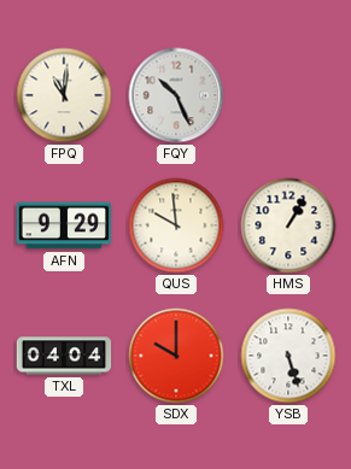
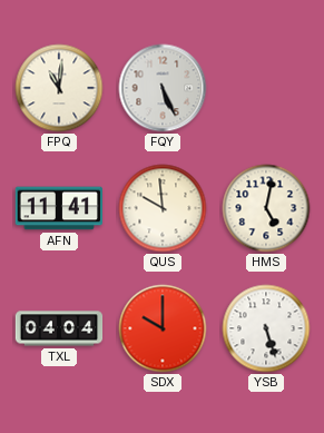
FQY: 10:26 -> 5:26
AFN: 9:29 -> 11:41
HMS: 1:05 -> 5:02
